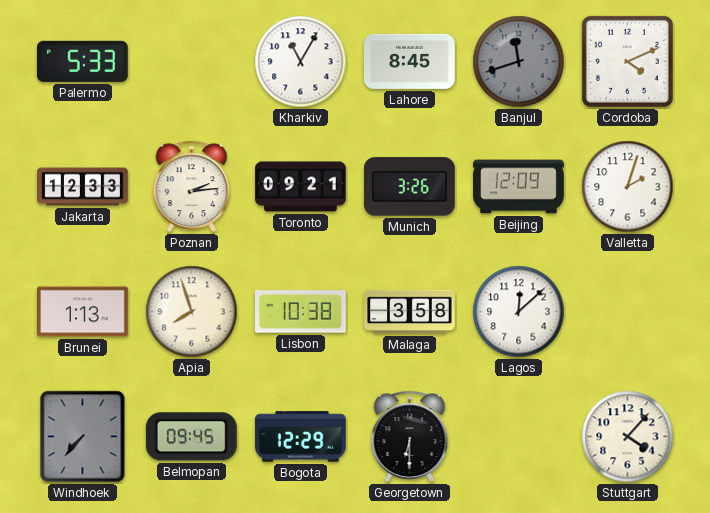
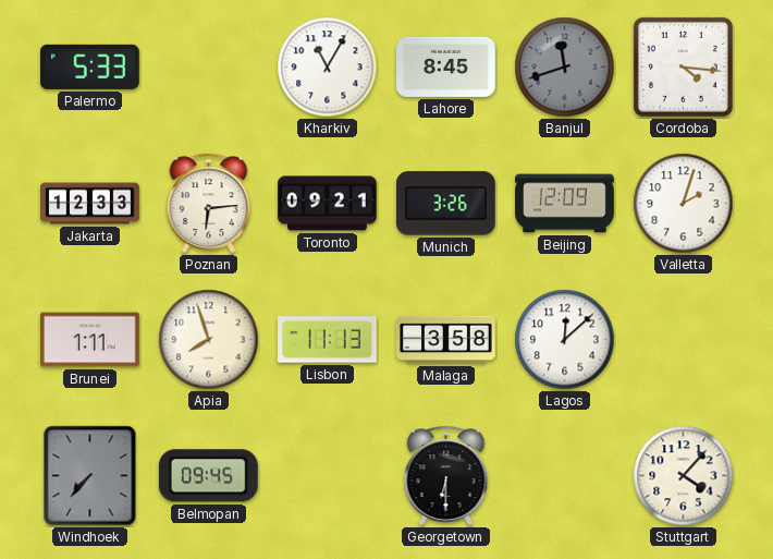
Cordoba: 4:11 -> 4:16
Poznan: 2:14 -> 6:14
Brunei: 1:13 -> 1:11
Lisbon: 10:38 -> 11:13
Bogota: 12:29 -> none
